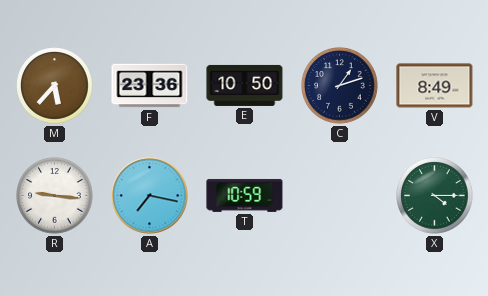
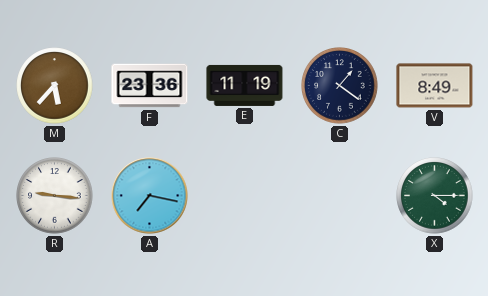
E: 10:50 -> 11:19
C: 1:12 -> 1:21
T: 10:59 -> none
